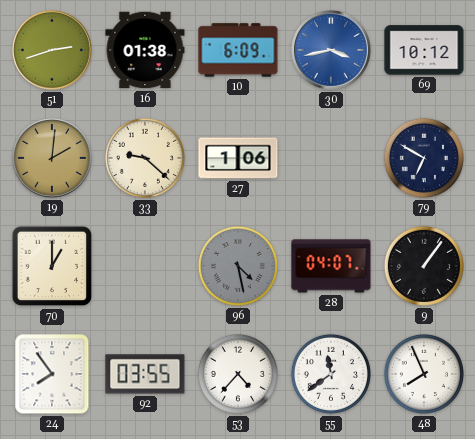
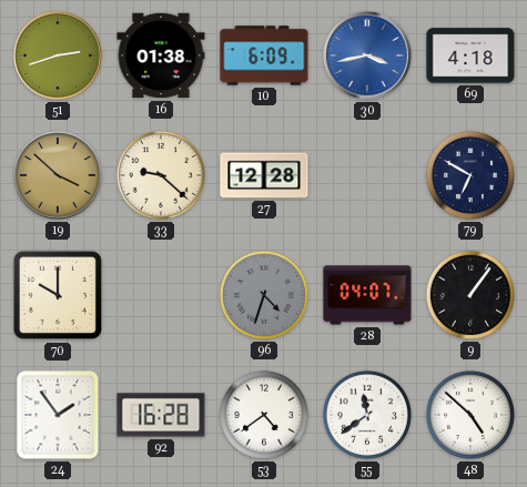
69: 10:12 -> 4:18
19: 2:01 -> 3:52
27: 1:06 -> 12:28
70: 1:00 -> 10:00
96: 4:28 -> 4:33
24: 7:54 -> 1:54
92: 03:55 -> 16:28
53: 4:37 -> 4:39
48: 7:56 -> 4:52
